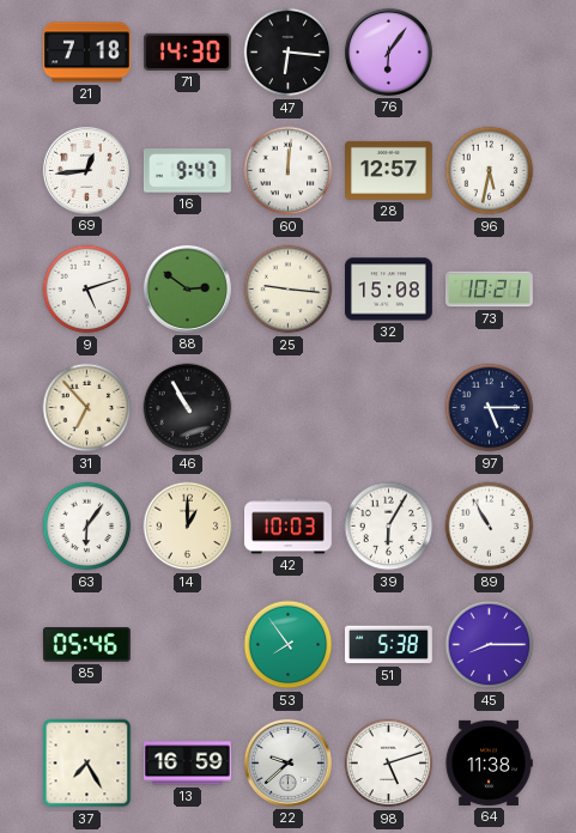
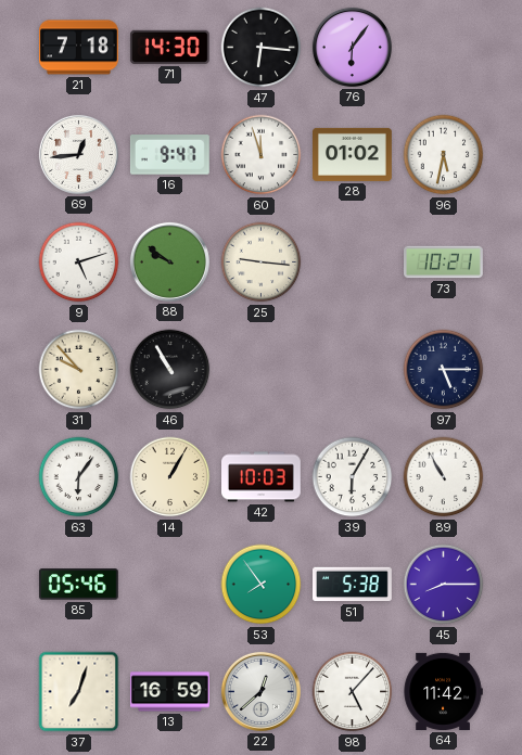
60: 12:01 -> 11:57
28: 12:57 -> 01:02
88: 2:51 -> 9:51
32: 15:08 -> none
31: 6:53 -> 9:53
14: 1:00 -> 1:05
37: 7:25 -> 7:03
22: 9:38 -> 12:38
98: 5:12 -> 5:07
64: 11:38 -> 11:42
